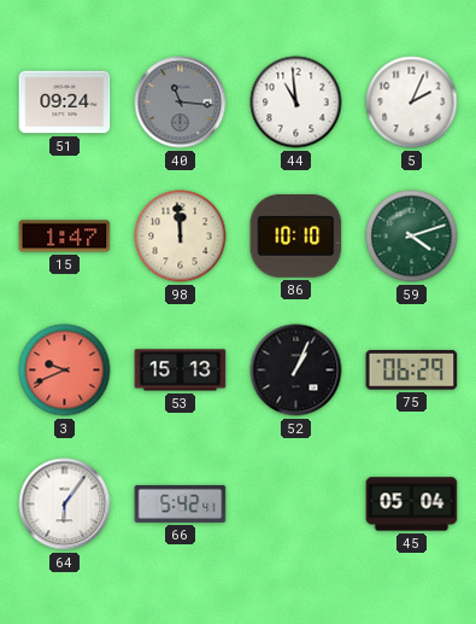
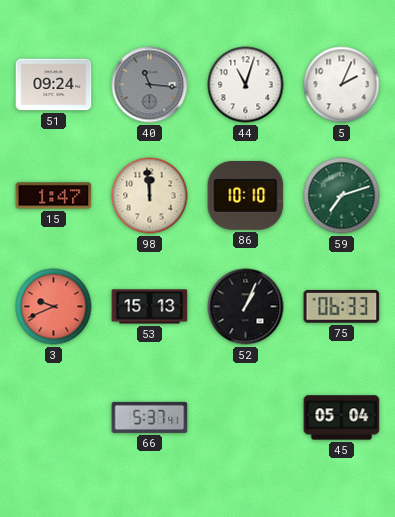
44: 10:59 -> 11:03
59: 4:12 -> 7:12
75: 06:29 -> 06:33
64: 6:06 -> none
66: 5:42 -> 5:37
